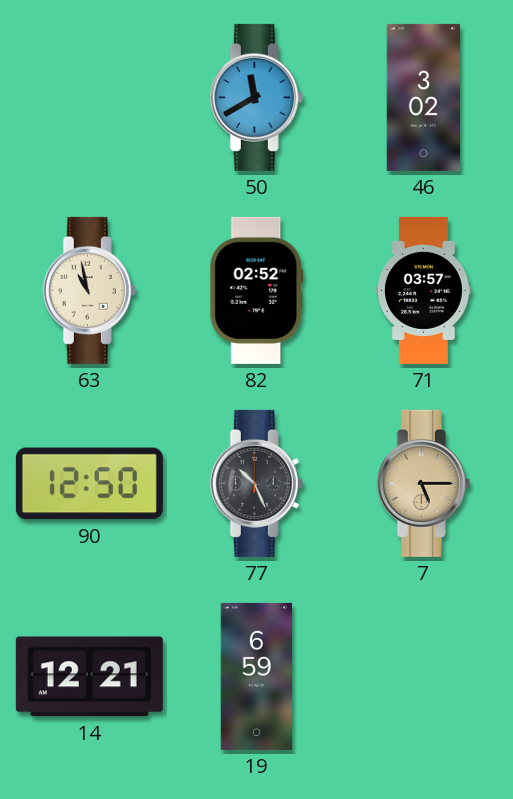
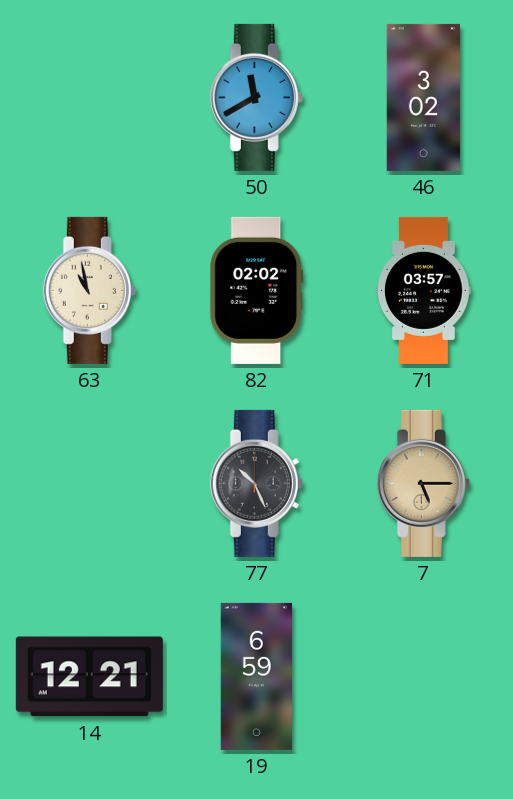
82: 02:52 -> 02:02
90: 12:50 -> none
